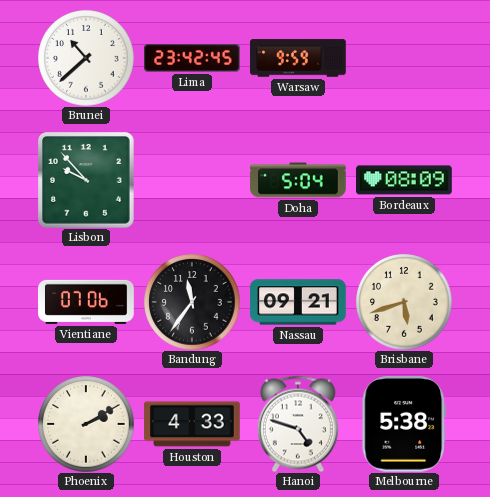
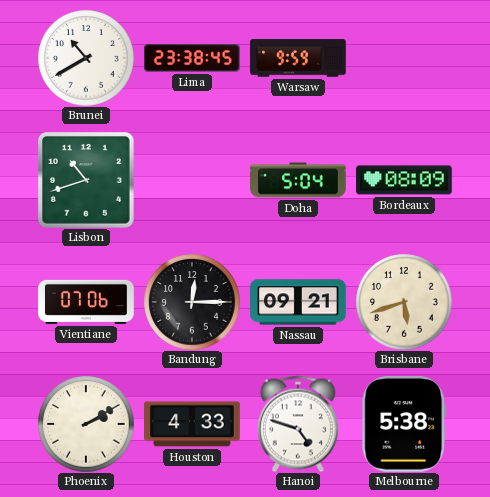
Brunei: 10:38 -> 10:40
Lima: 23:42 -> 23:38
Lisbon: 9:53 -> 10:42
Bandung: 11:36 -> 12:15
